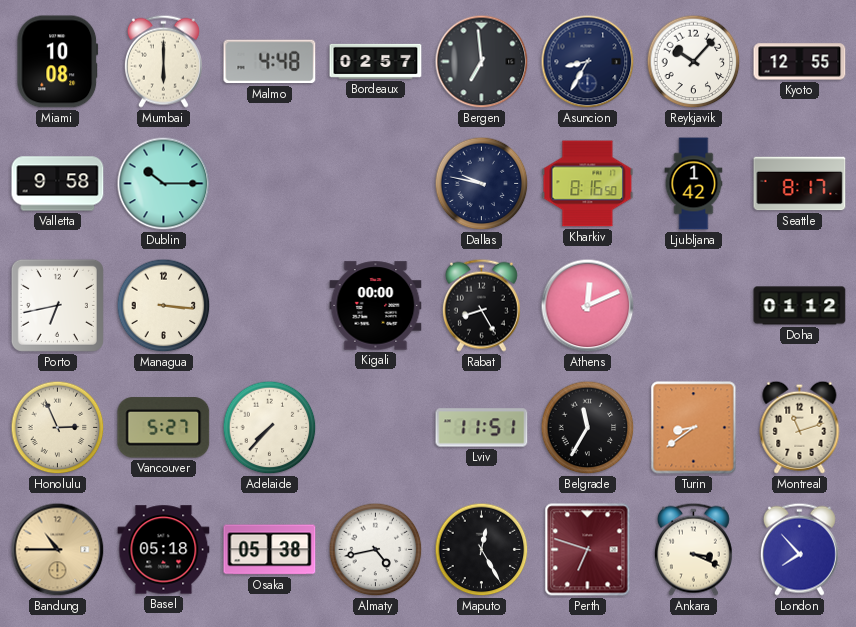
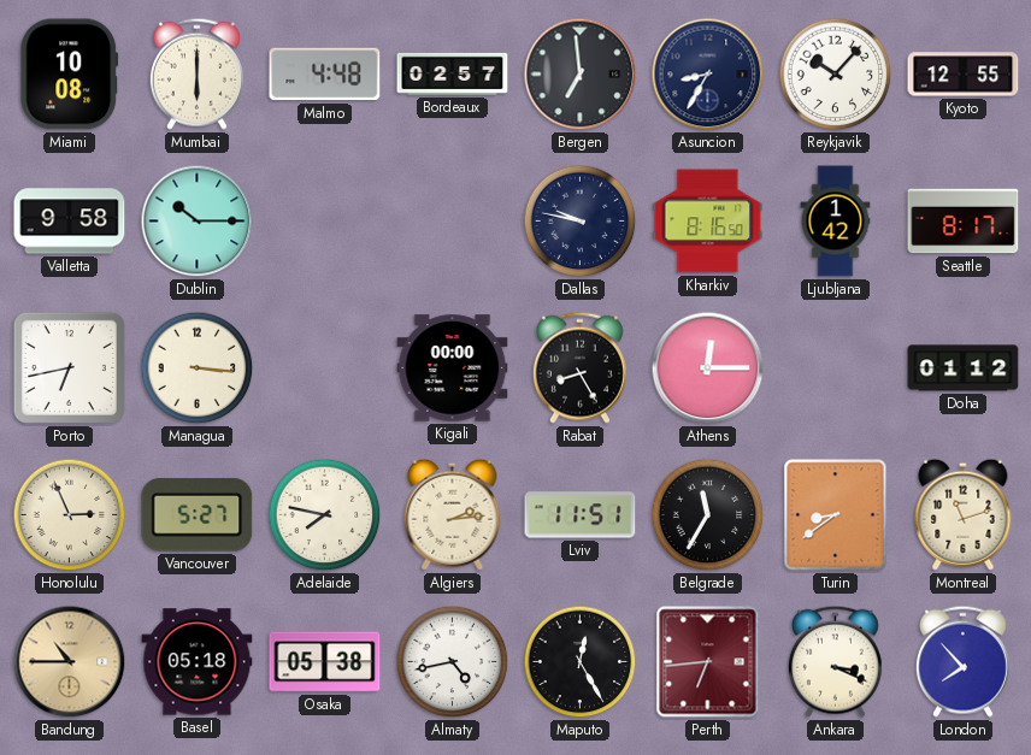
Athens: 12:11 -> 12:15
Adelaide: 7:37 -> 7:47
Algiers: none -> 2:14
Perth: 6:48 -> 6:44
